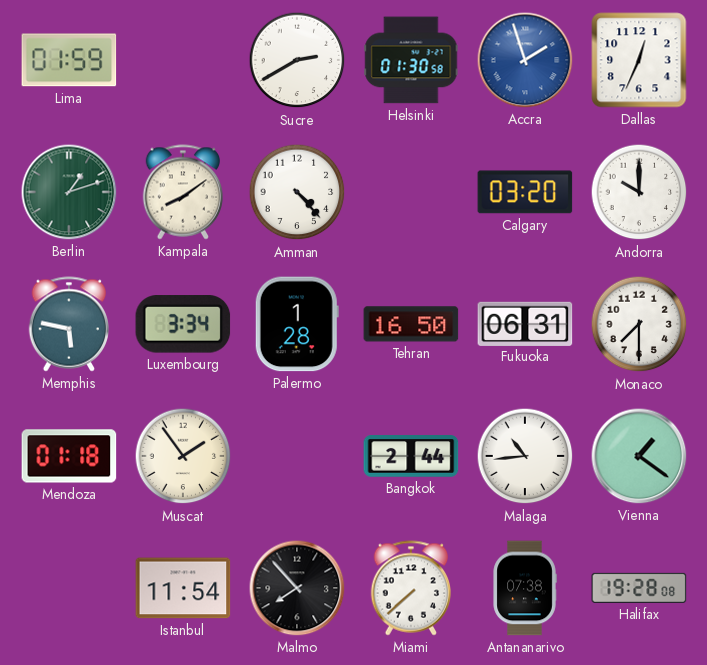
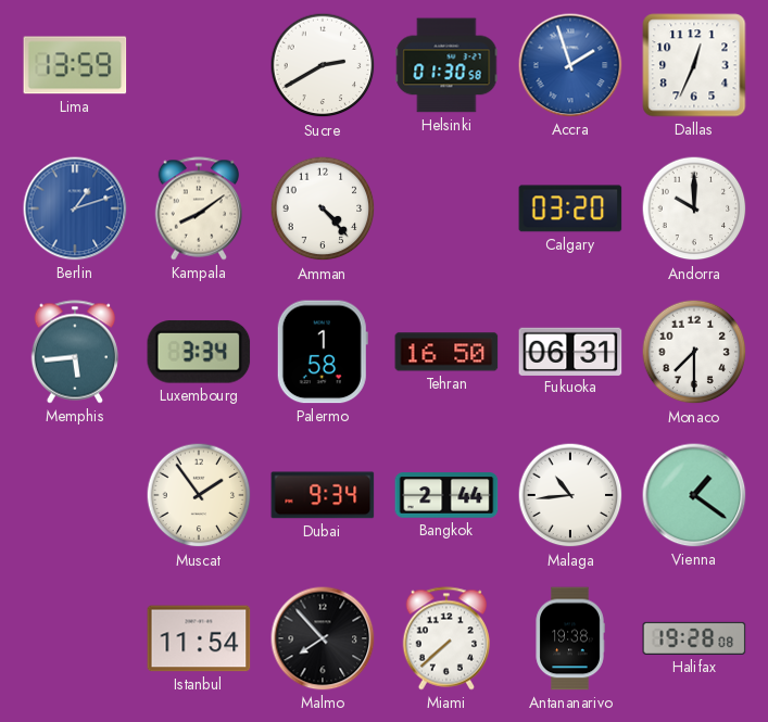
Lima: 01:59 -> 13:59
Berlin dial: green -> blue
Memphis: 5:47 -> 5:44
Palermo: 1:28 -> 1:58
Mendoza: 01:18 -> none
Dubai: none -> 9:34
Antananarivo: 07:38 -> 19:38
